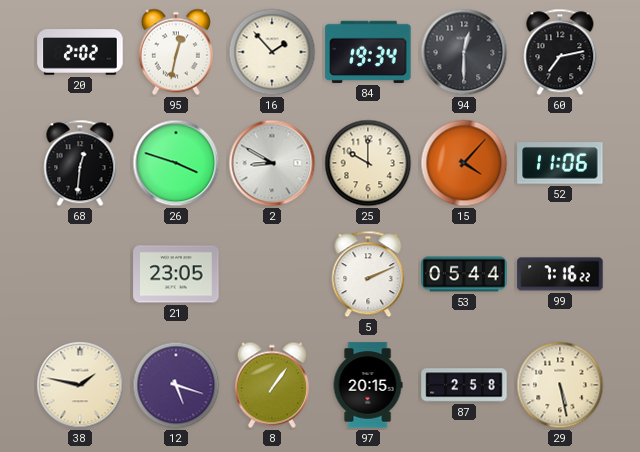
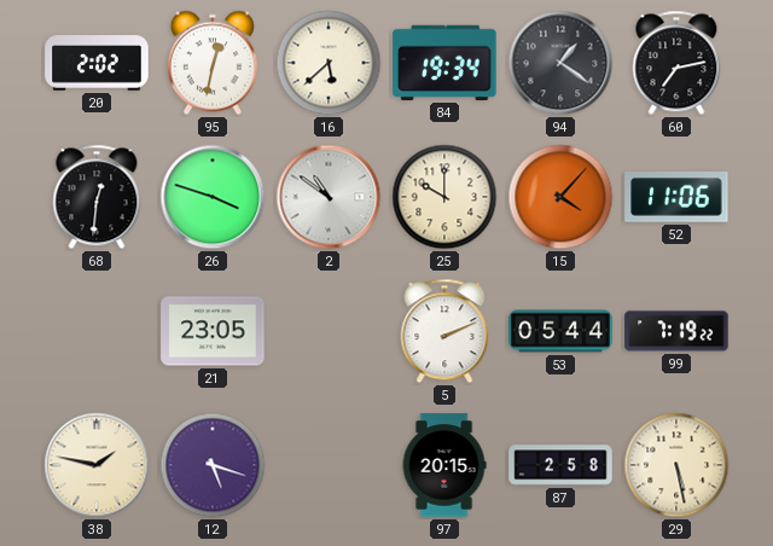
16: 1:53 -> 5:38
94: 12:30 -> 1:21
2: 8:50 -> 10:51
99: 7:16 -> 7:19
8: 1:06 -> none
